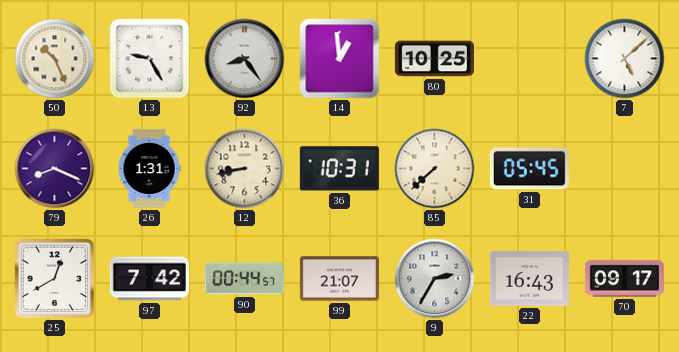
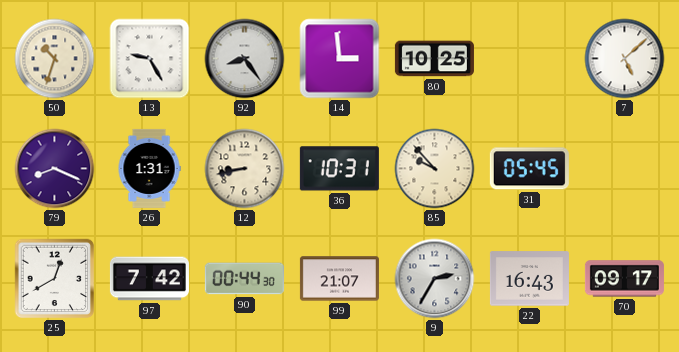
50: 10:26 -> 10:33
14: 12:59 -> 2:59
85: 7:38 -> 9:53
90: 00:44:57 -> 00:44:30
